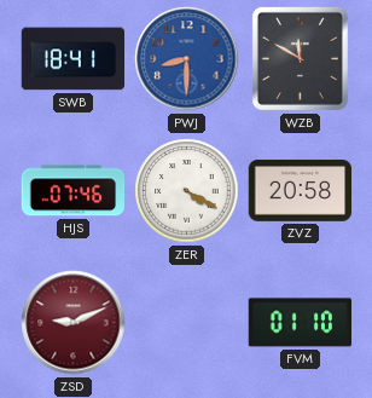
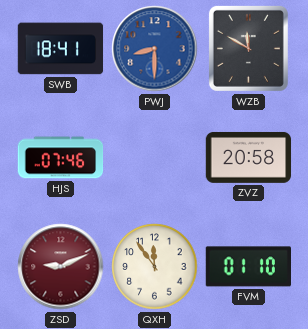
ZER: 4:20 -> none
QXH: none -> 11:54
